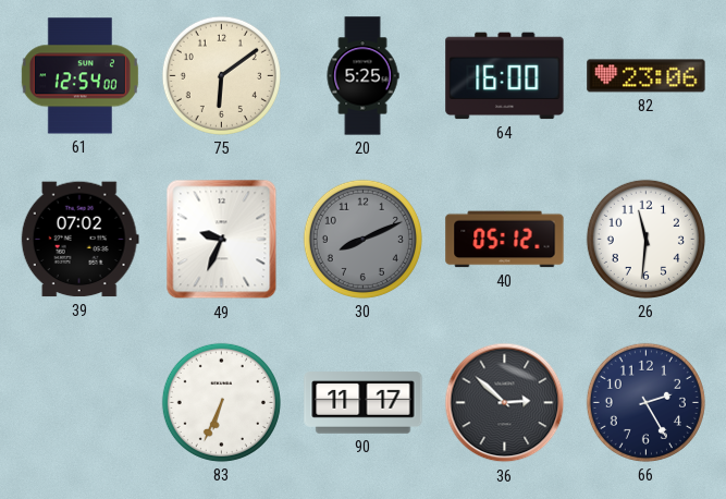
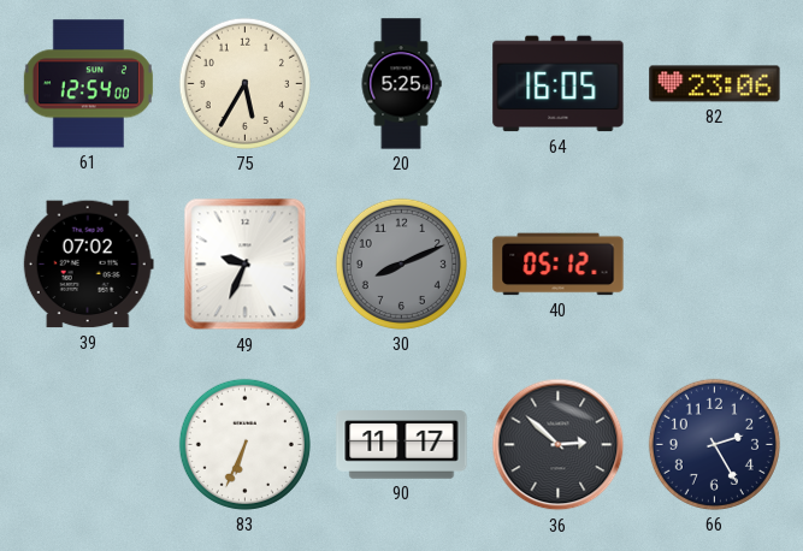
75: 6:09 -> 5:35
64: 16:00 -> 16:05
26: 11:31 -> none
